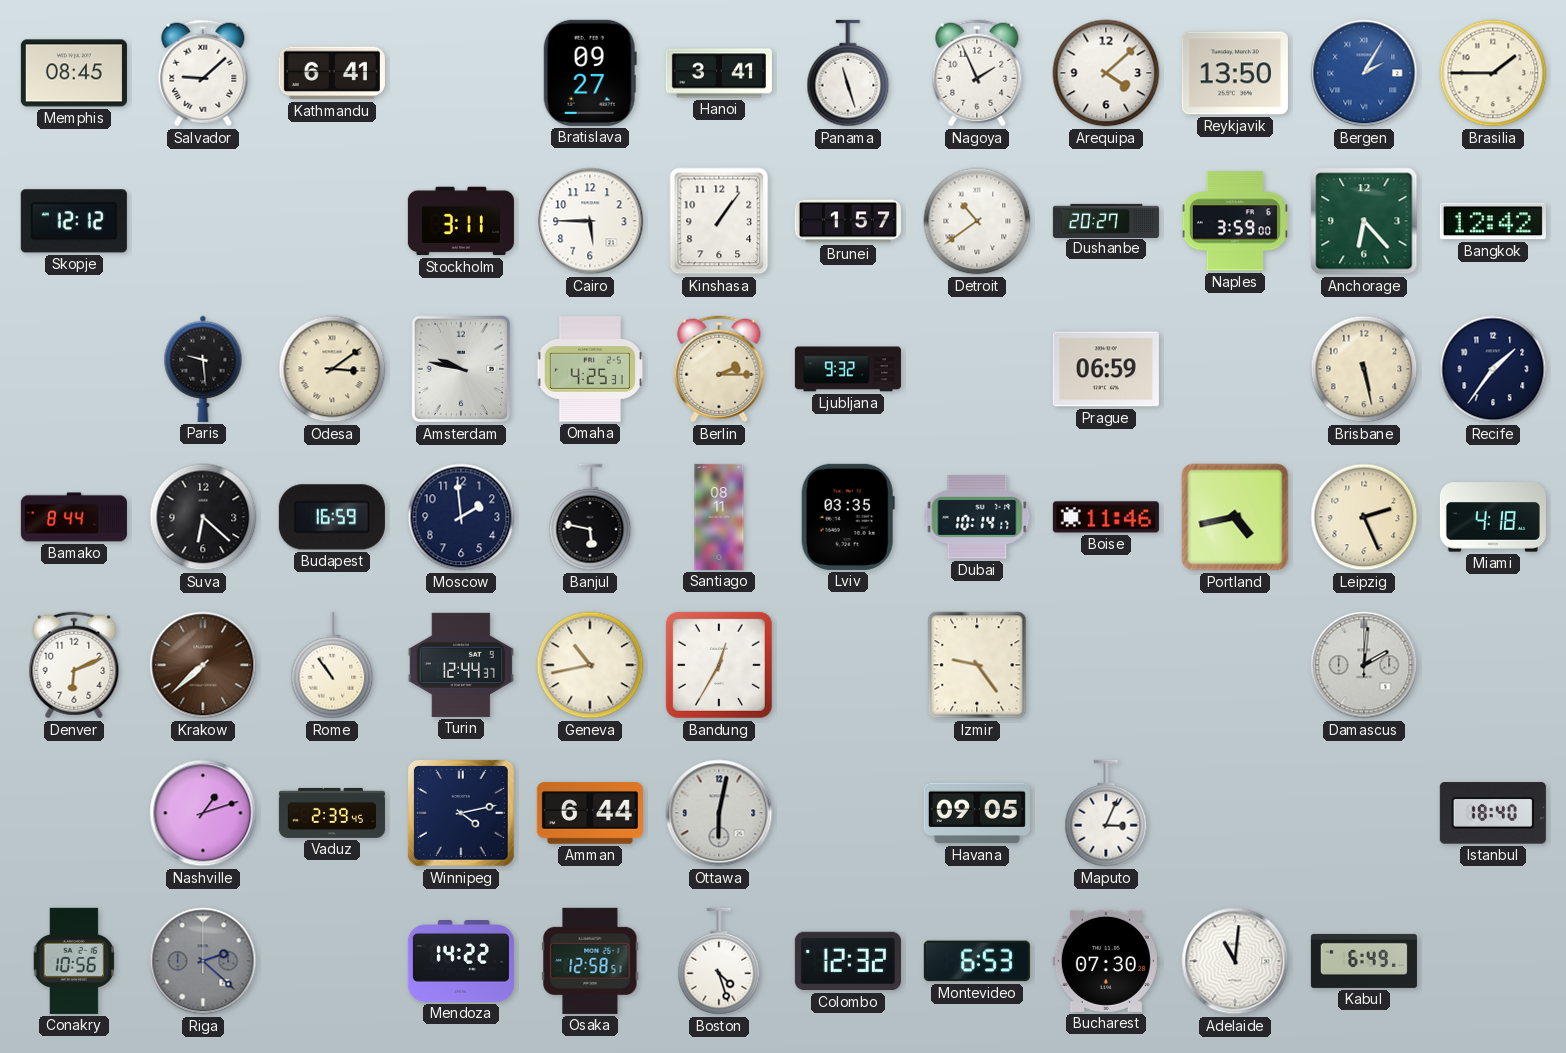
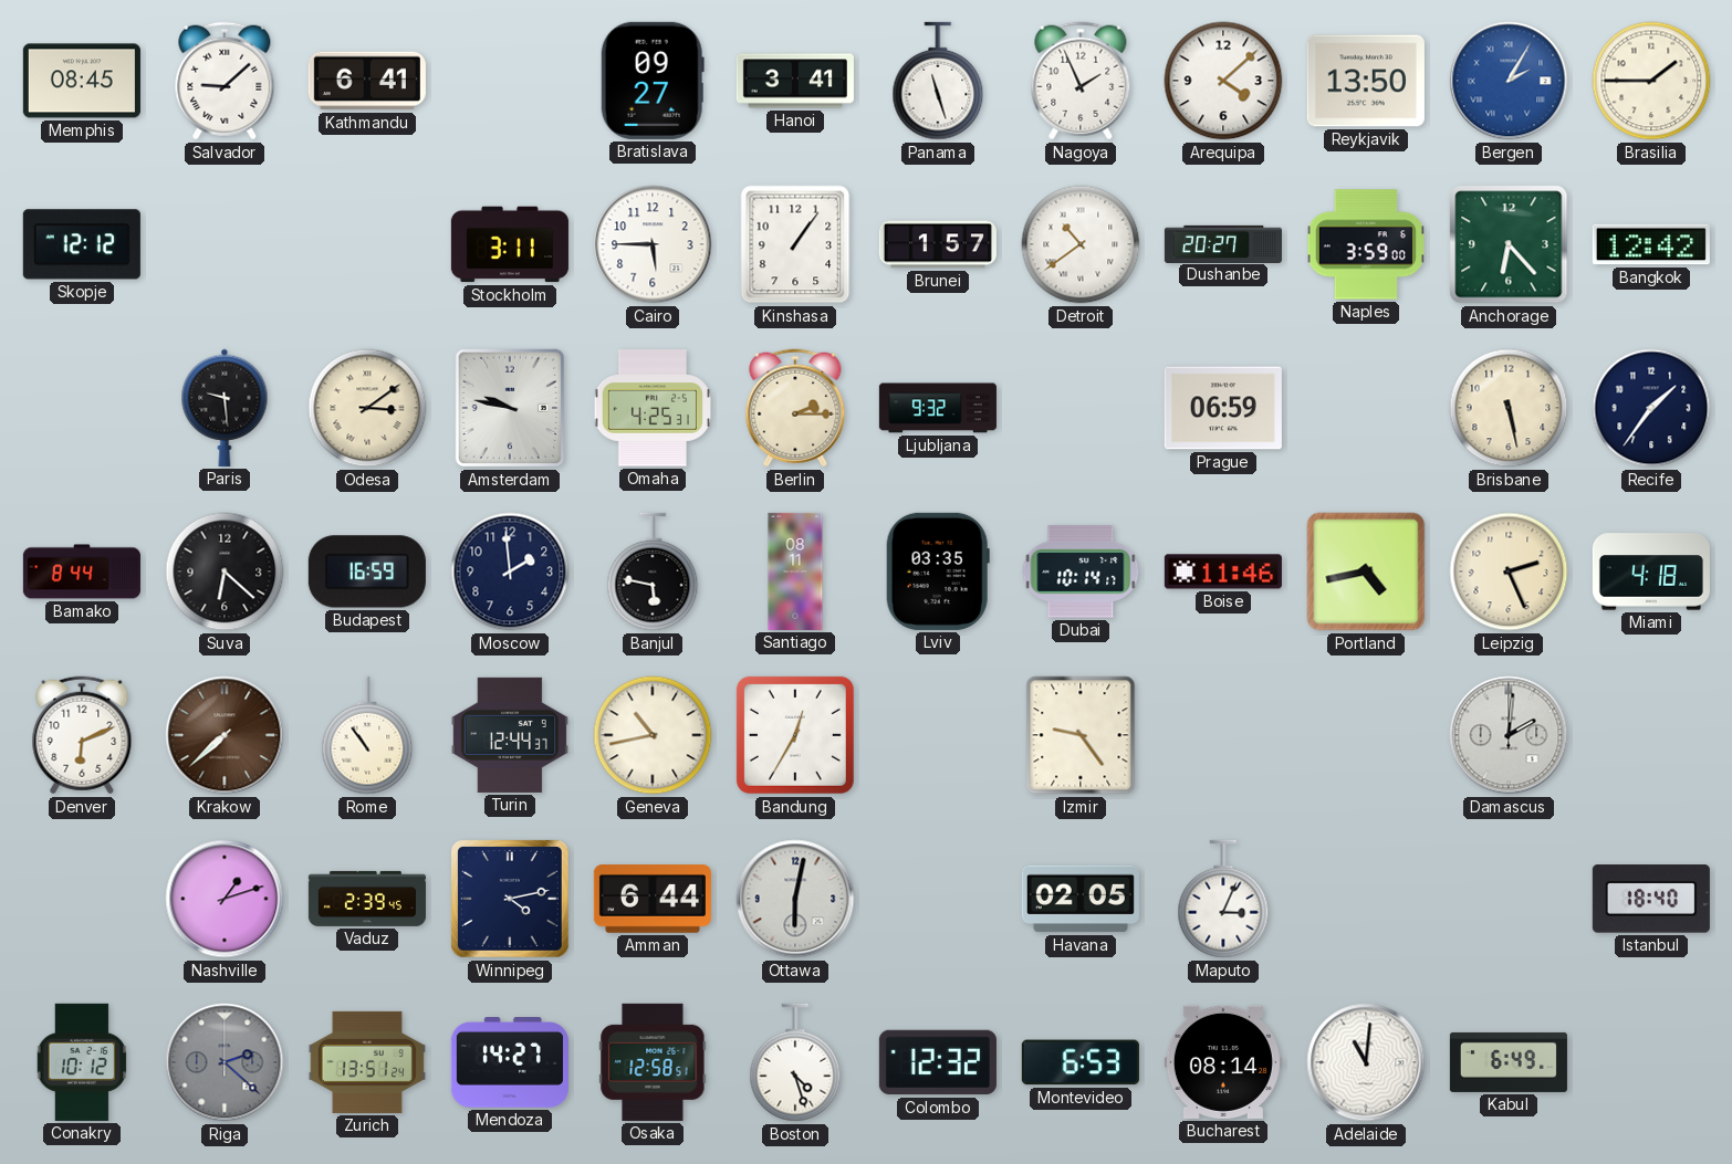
Havana: 09:05 -> 02:05
Conakry: 10:56 -> 10:12
Zurich: none -> 13:51
Mendoza: 14:22 -> 14:27
Bucharest: 07:30 -> 08:14
